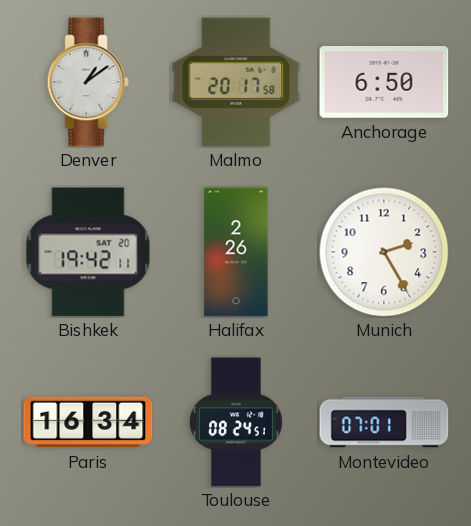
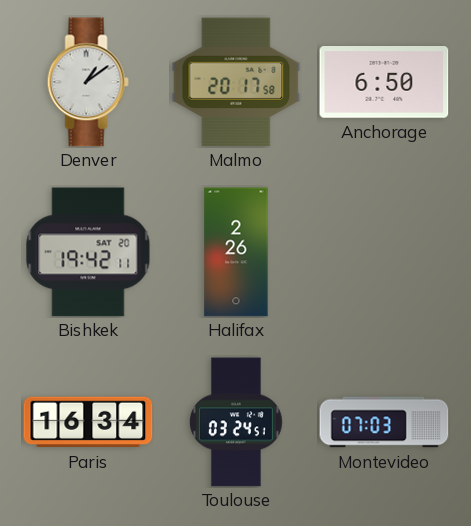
Munich: 2:25 -> none
Toulouse: 08:24 -> 03:24
Montevideo: 07:01 -> 07:03
